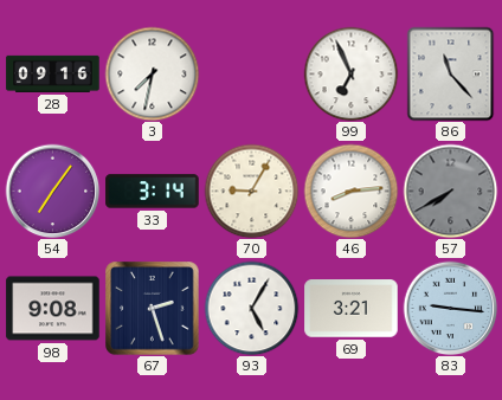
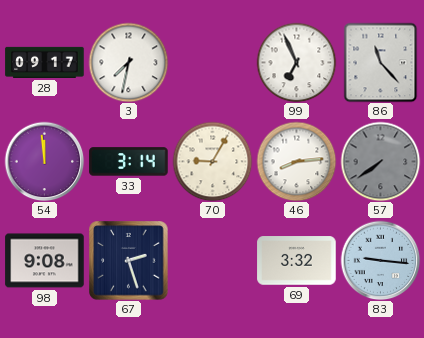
28: 09:16 -> 09:17
54: 7:06 -> 11:59
57: 7:40 -> 7:39
93: 5:05 -> none
69: 3:21 -> 3:32
